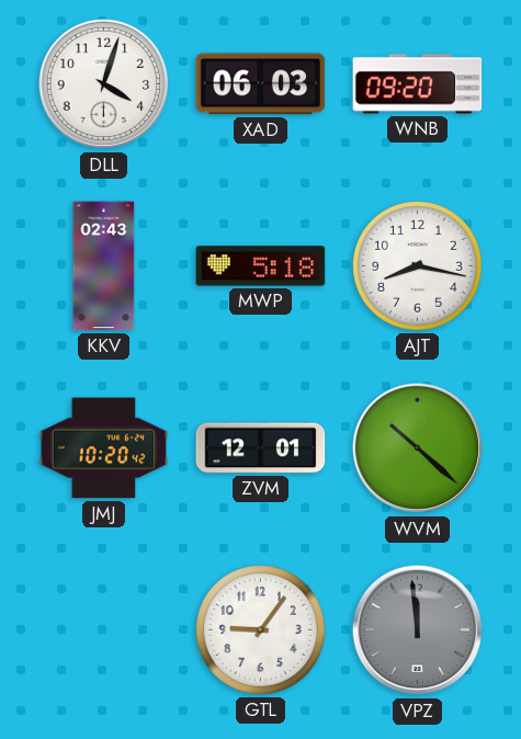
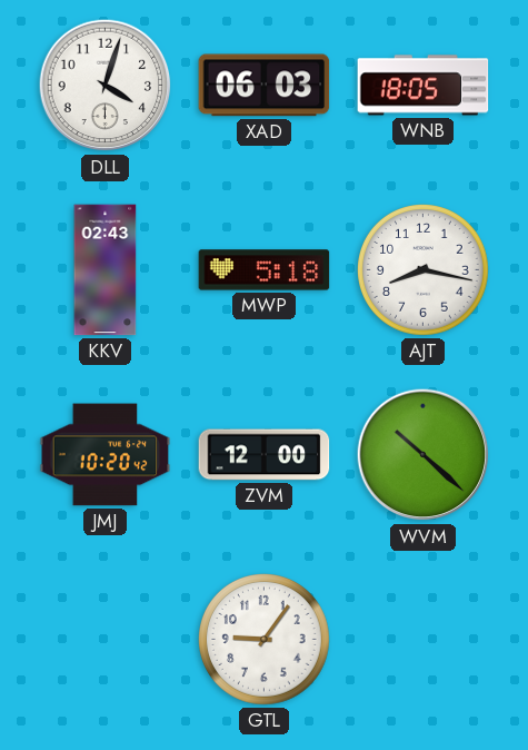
WNB: 09:20 -> 18:05
ZVM: 12:01 -> 12:00
VPZ: 11:59 -> none
